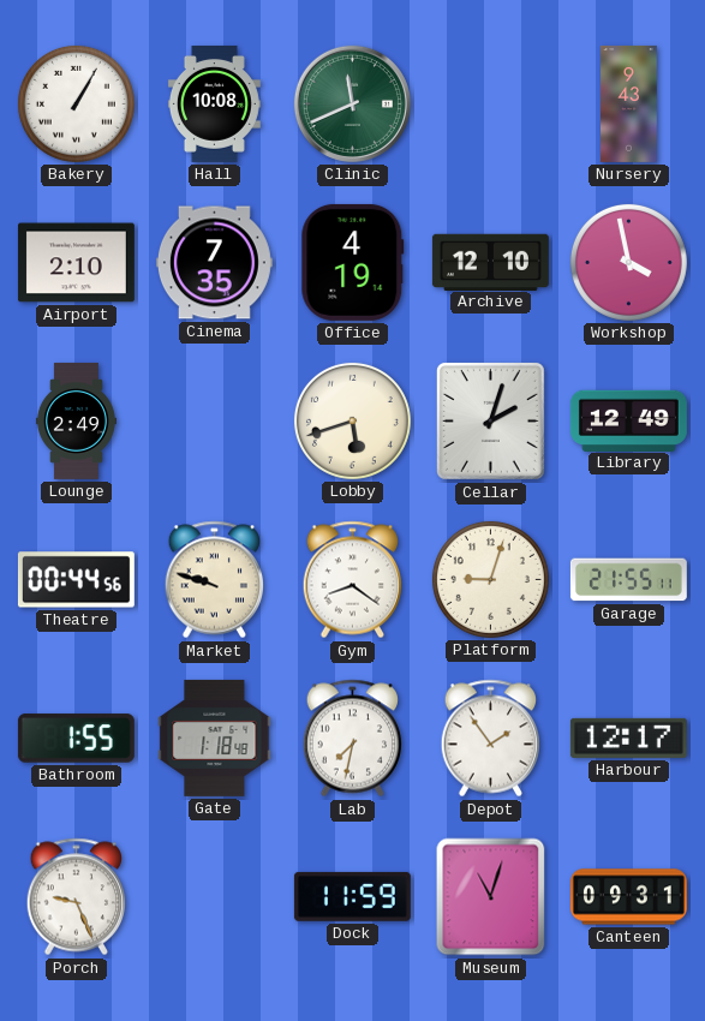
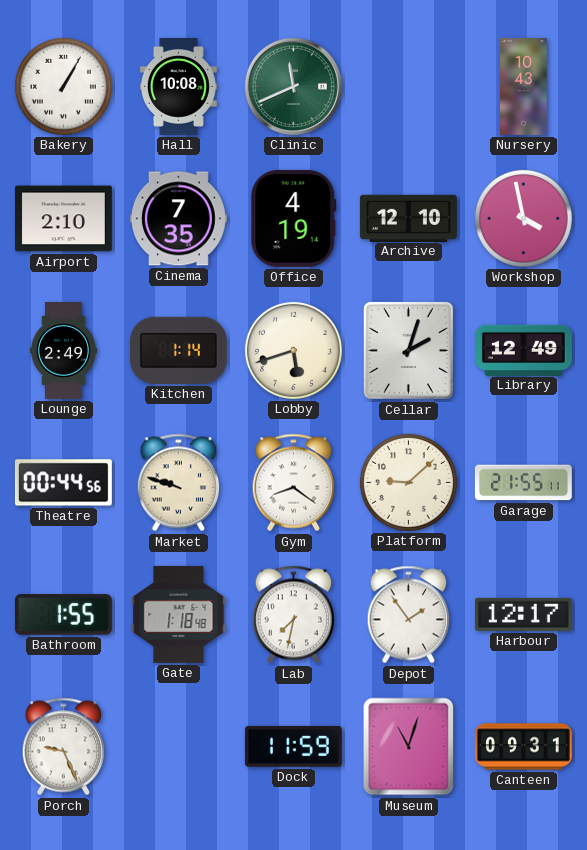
Nursery: 9:43 -> 10:43
Kitchen: none -> 1:14
Platform: 9:03 -> 9:08
